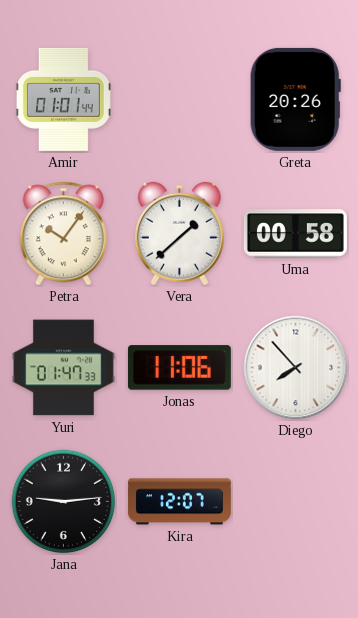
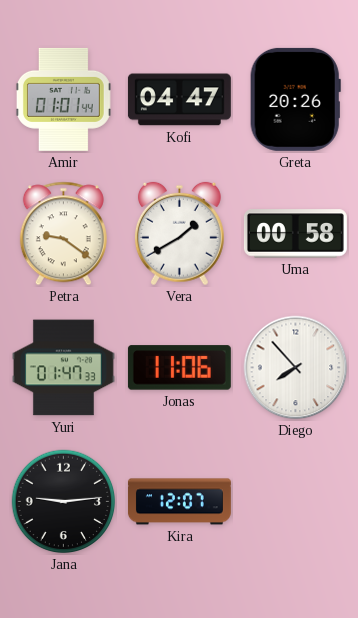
Kofi: none -> 04:47
Petra: 10:06 -> 9:21
Vera: 1:38 -> 1:40
